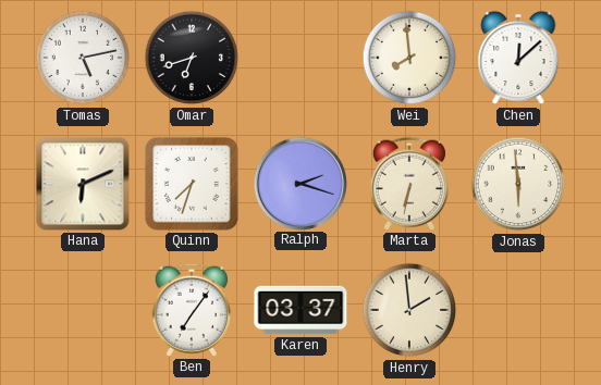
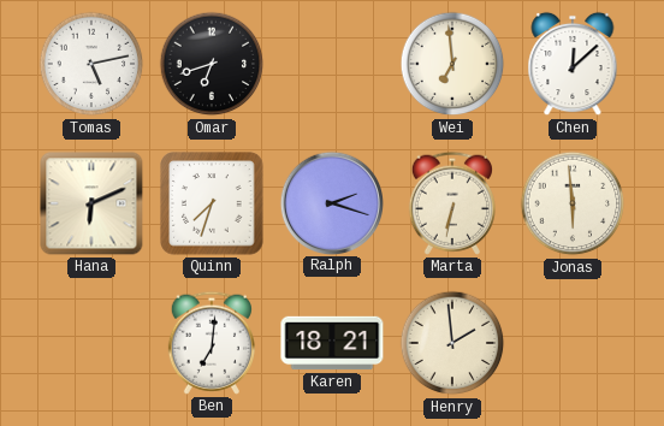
Wei: 7:59 -> 6:59
Ben: 7:06 -> 7:01
Karen: 03:37 -> 18:21
